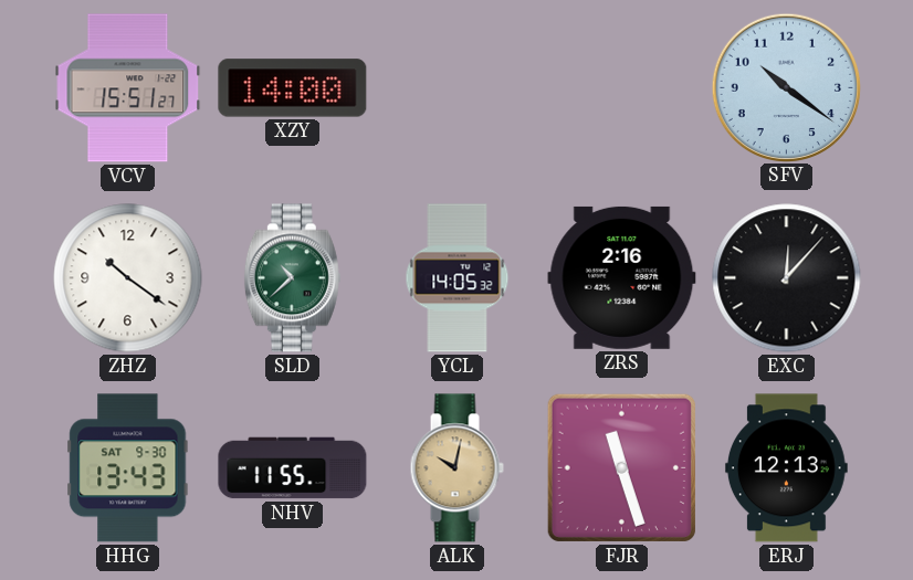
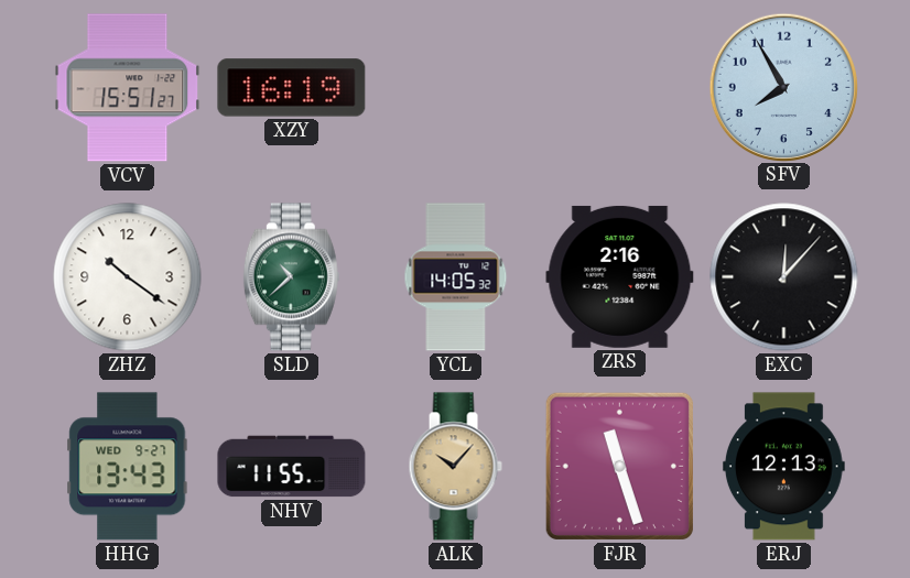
XZY: 14:00 -> 16:19
SFV: 10:21 -> 7:55
HHG date: SAT 9-30 -> WED 9-27
ALK: 10:02 -> 10:07
